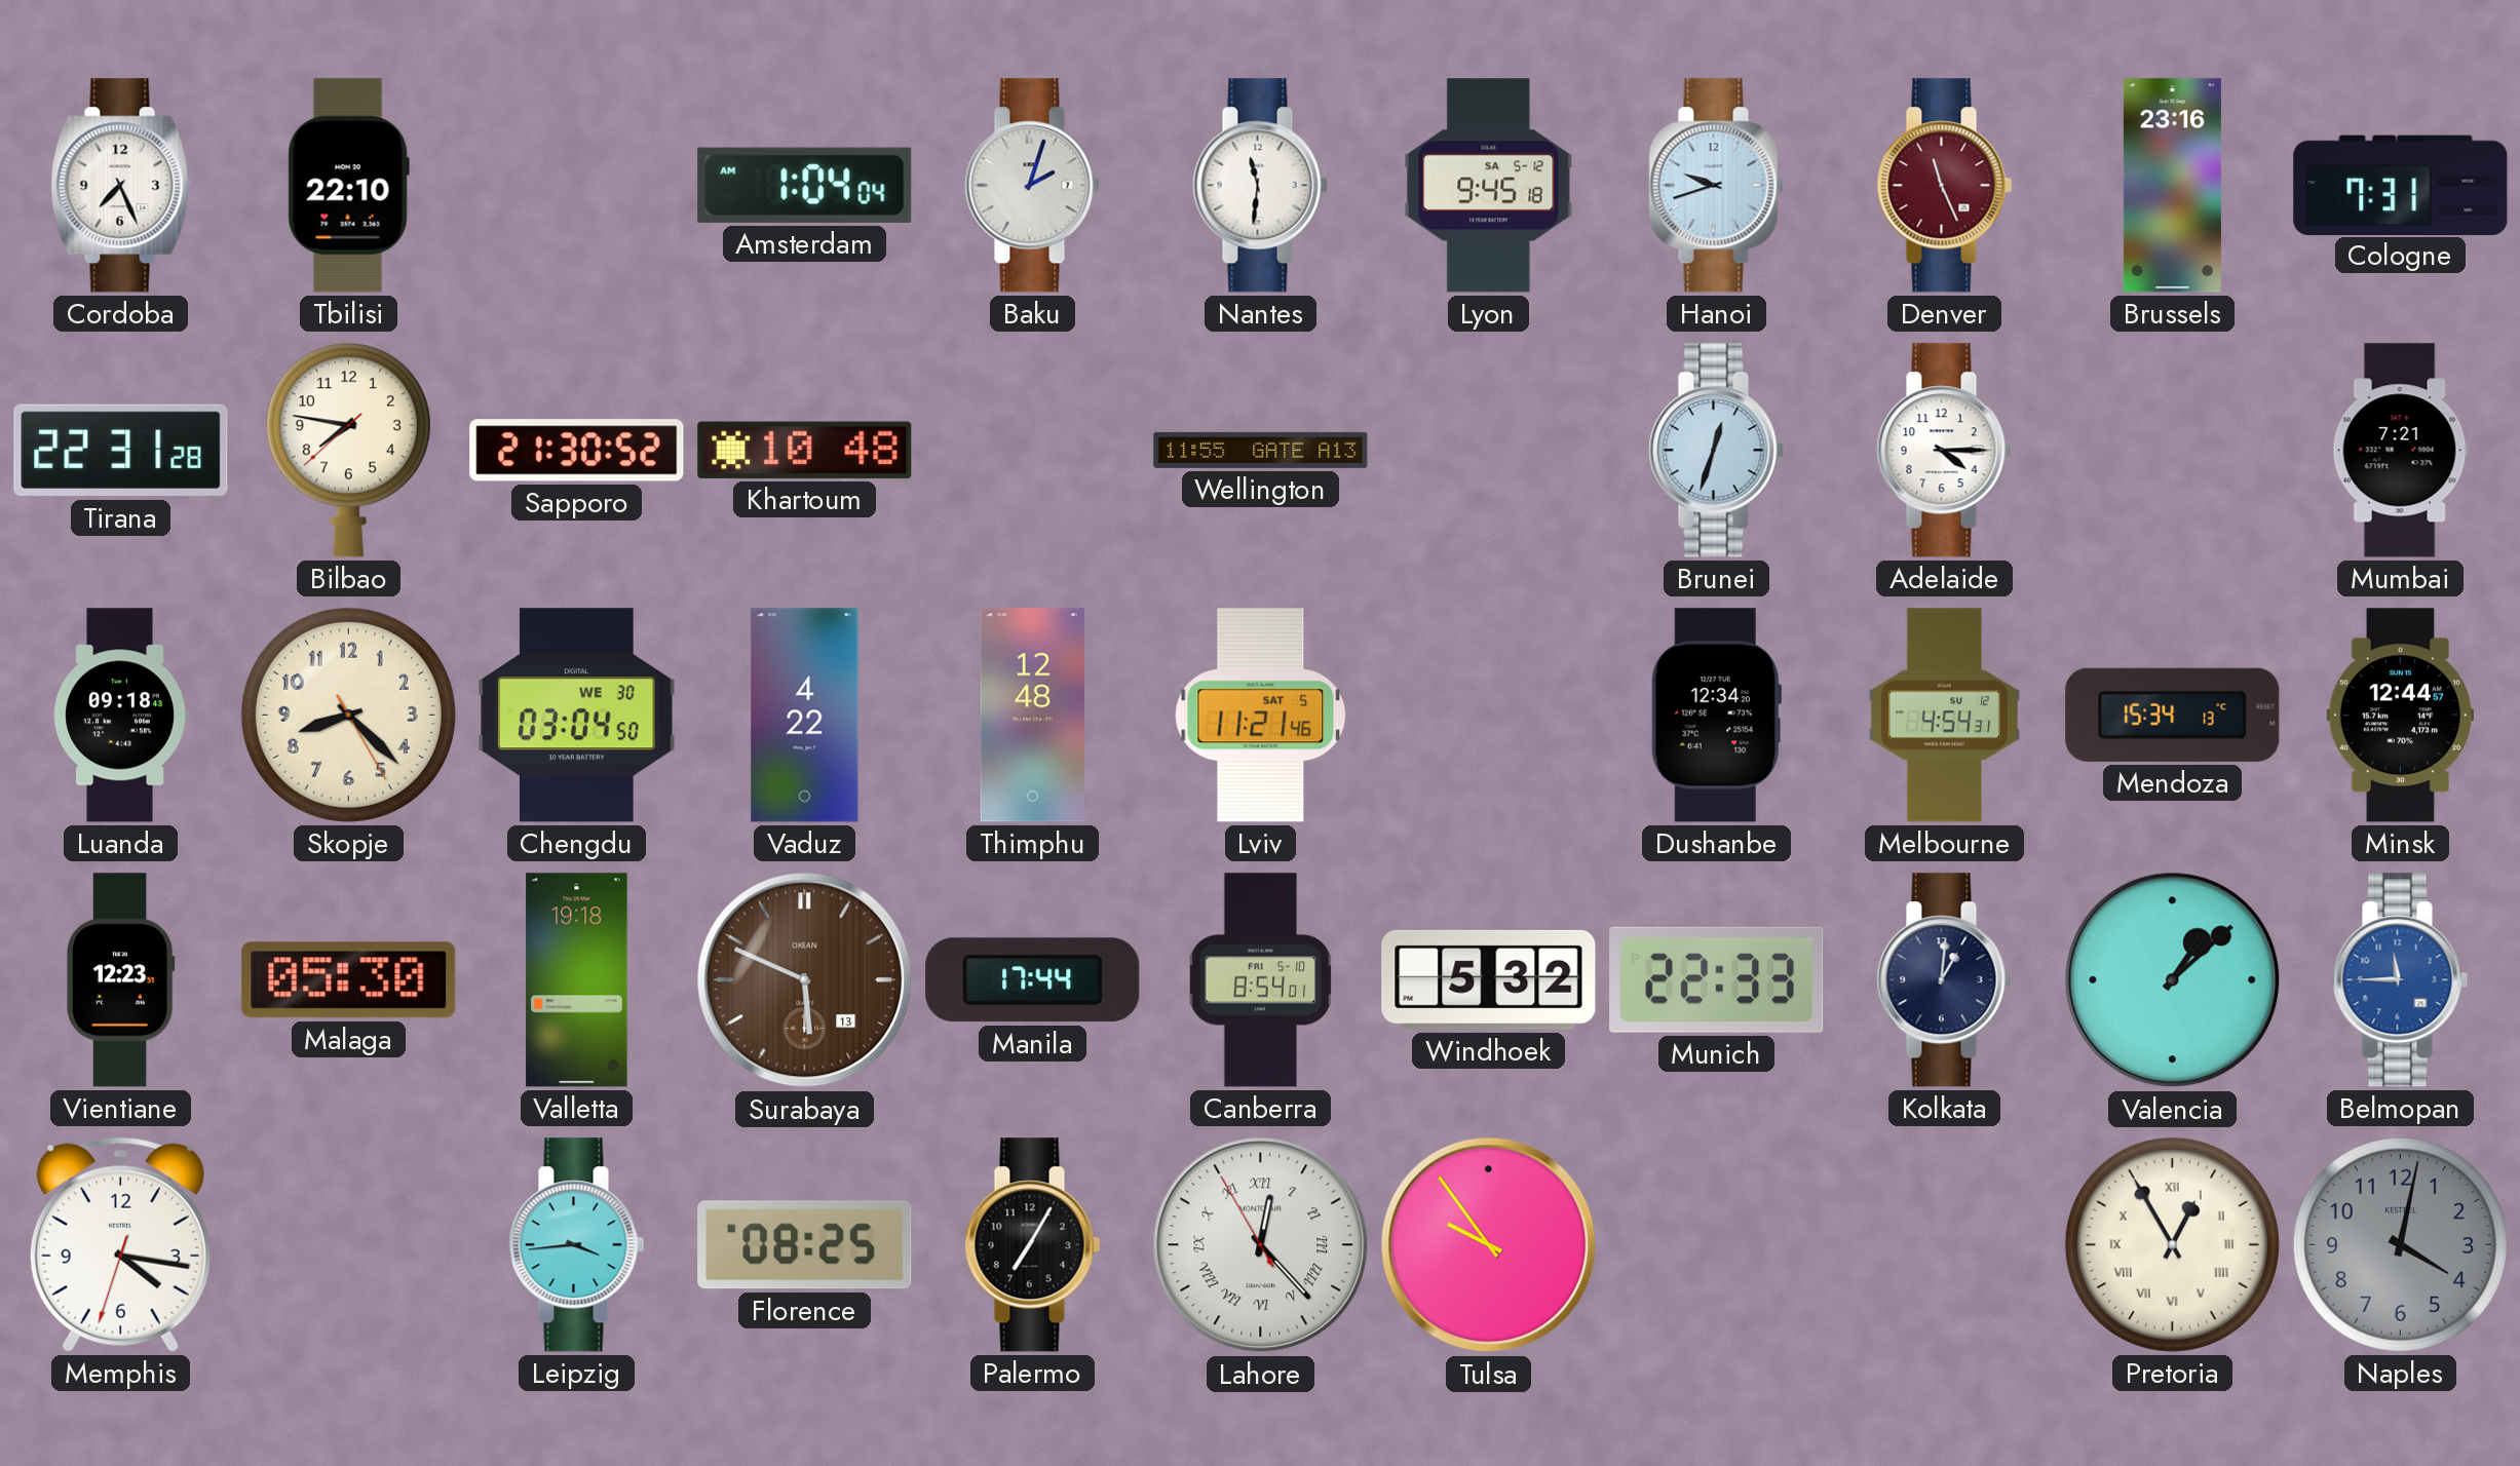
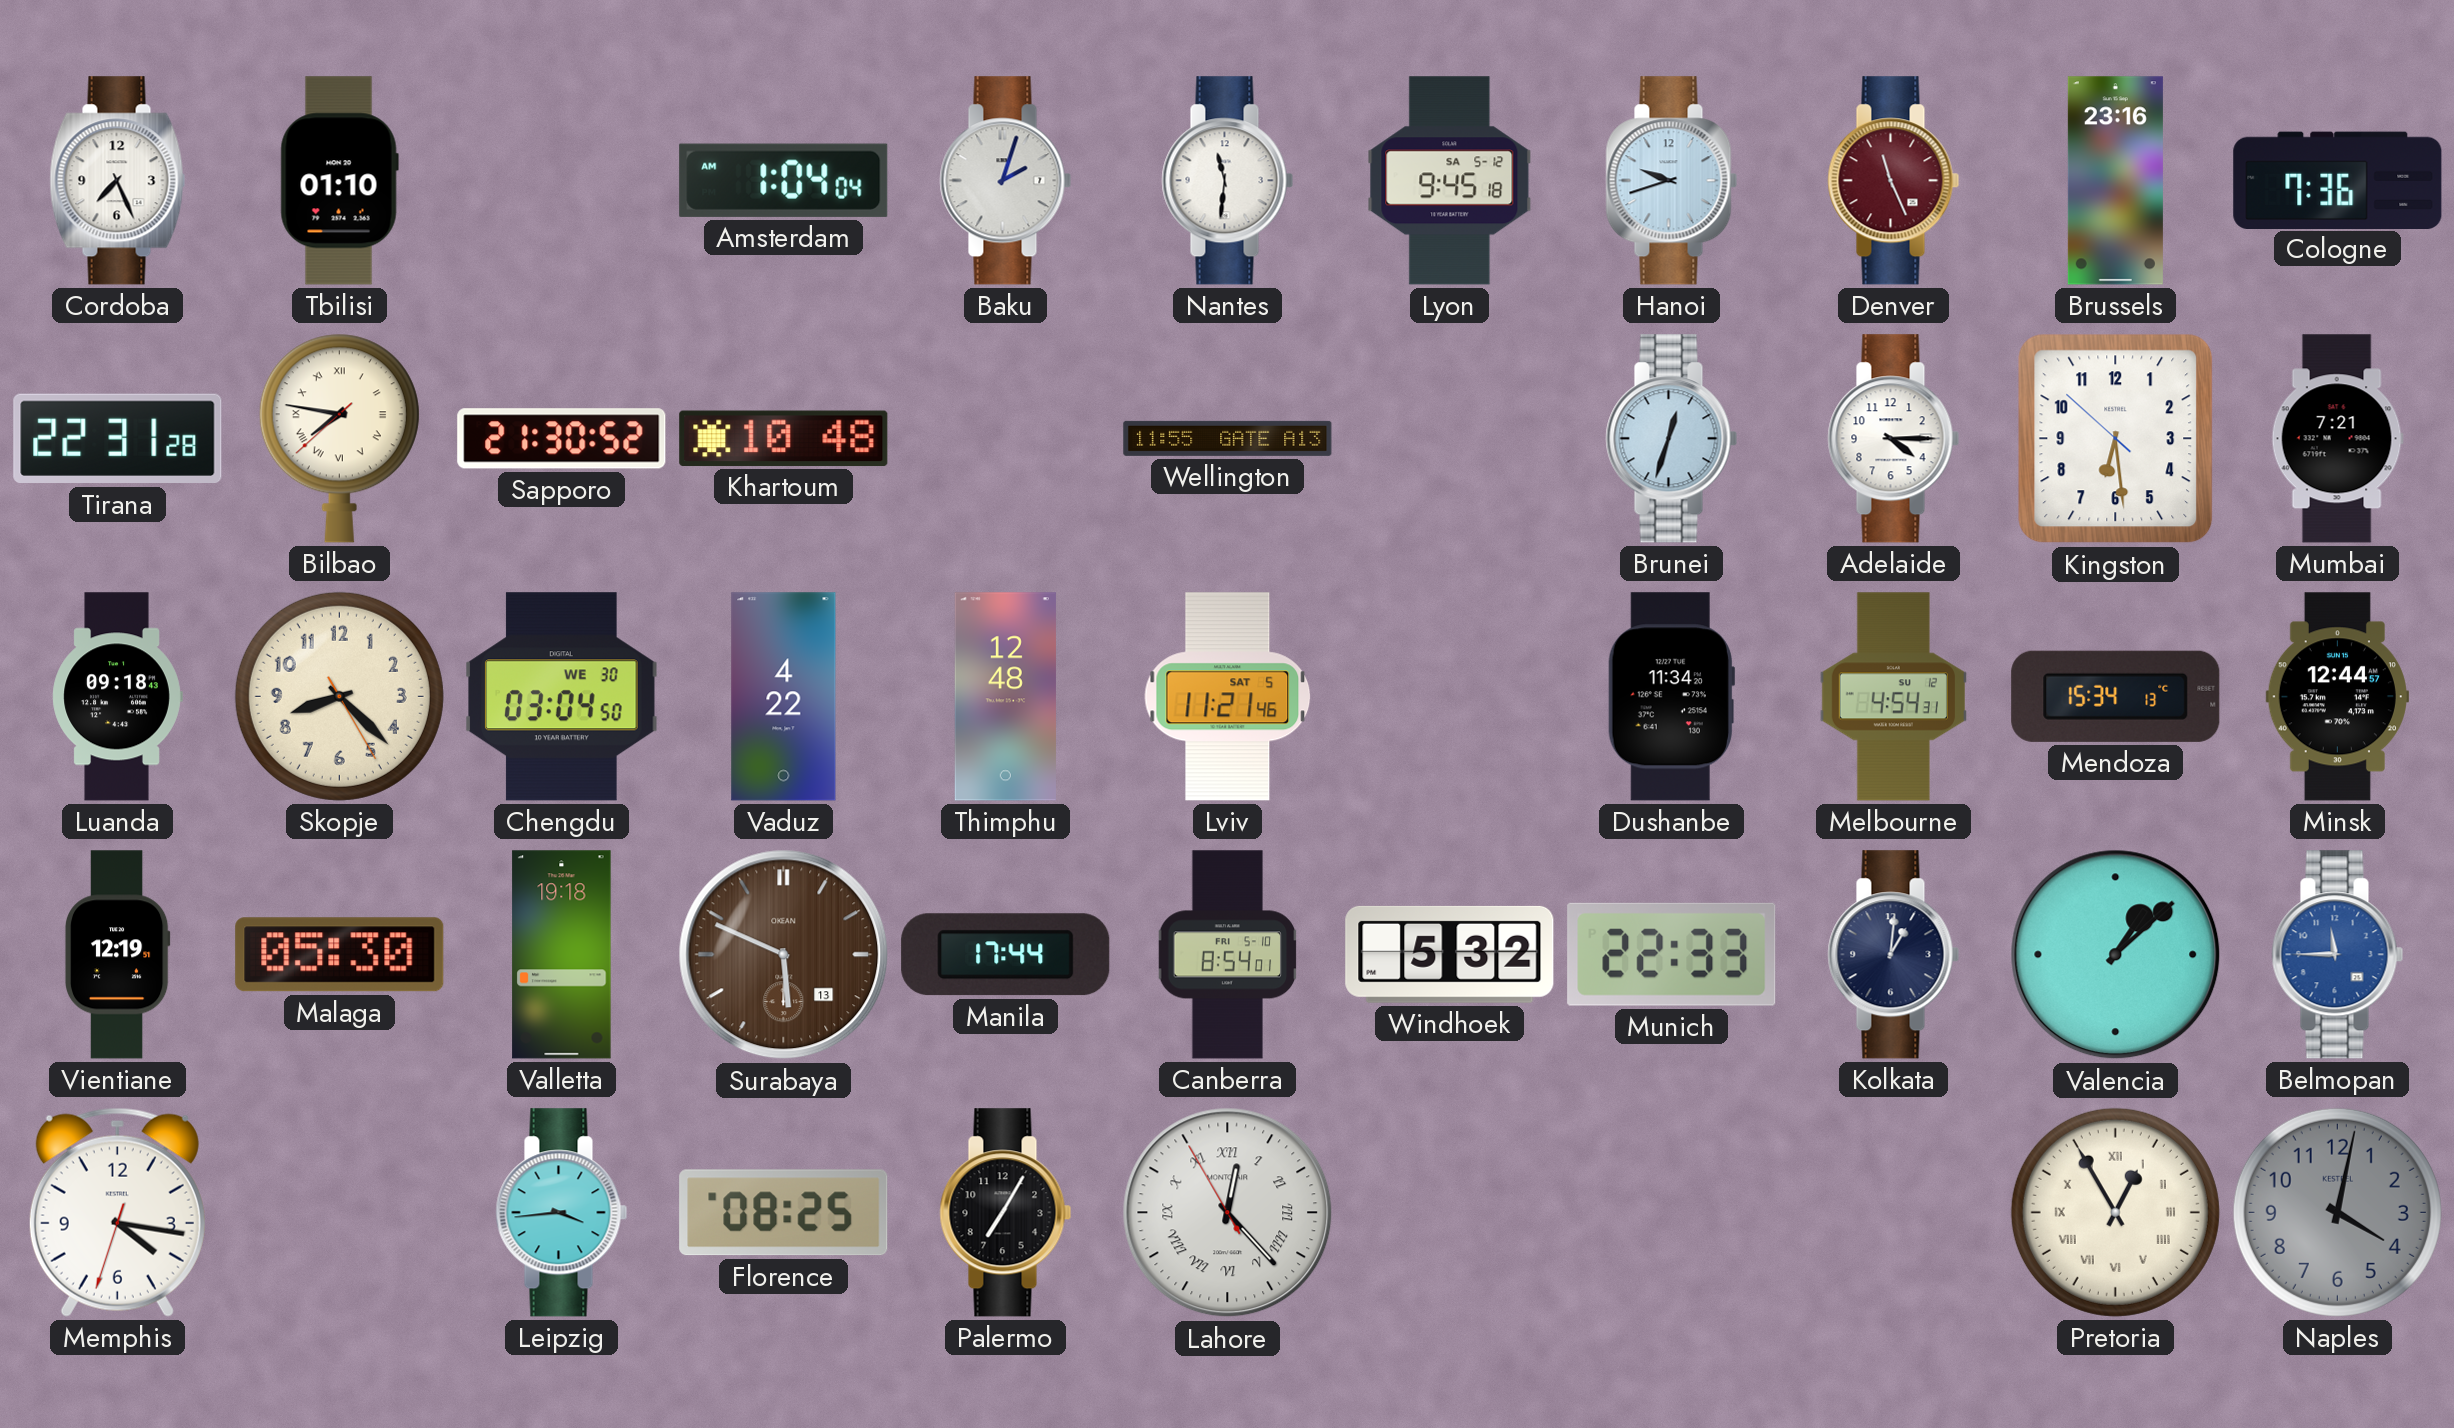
Tbilisi: 22:10 -> 01:10
Cologne: 7:31 -> 7:36
Bilbao numerals: Arabic -> Roman
Kingston: none -> 6:28
Dushanbe: 12:34 -> 11:34
Vientiane: 12:23 -> 12:19
Tulsa: 9:54 -> none
